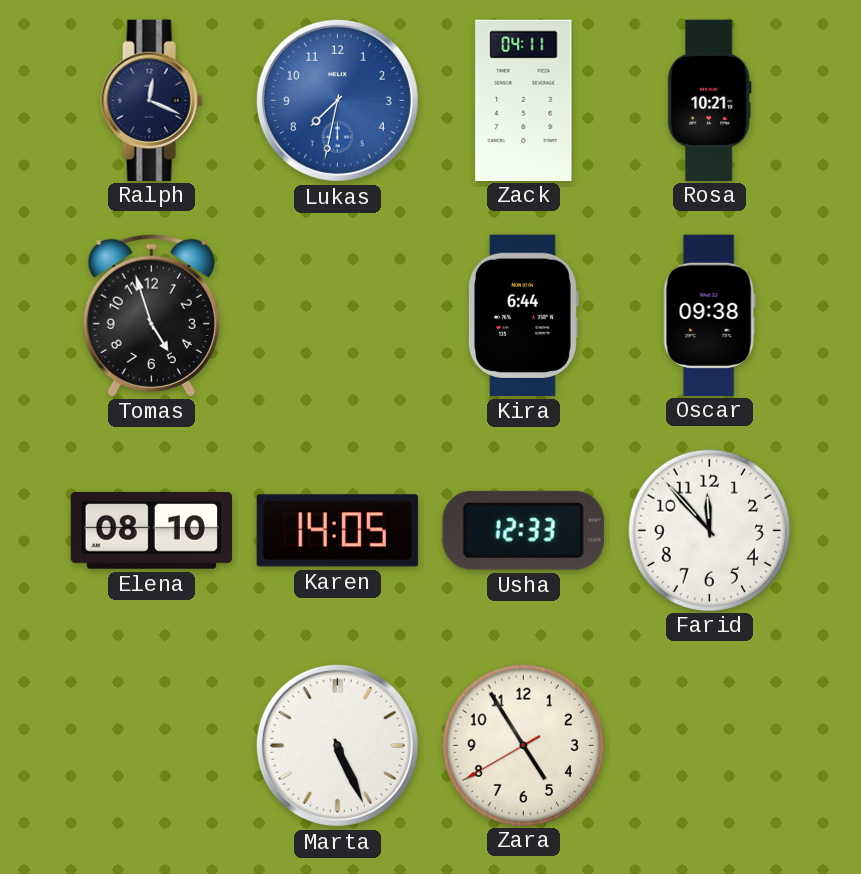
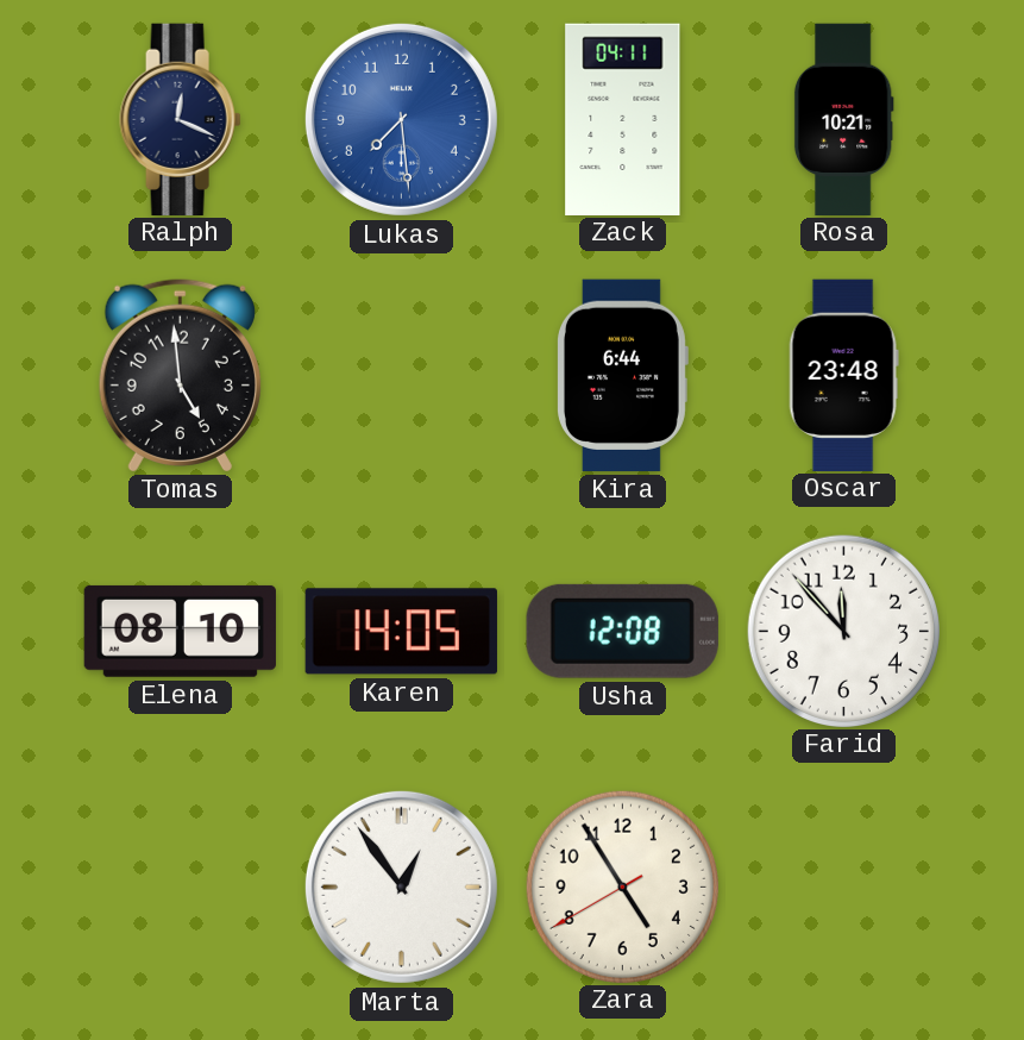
Lukas: 7:32 -> 7:29
Tomas: 4:57 -> 4:59
Oscar: 09:38 -> 23:48
Usha: 12:33 -> 12:08
Marta: 5:26 -> 12:54
